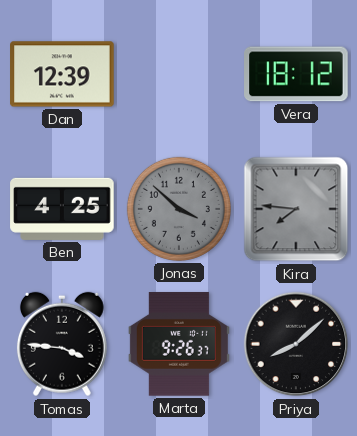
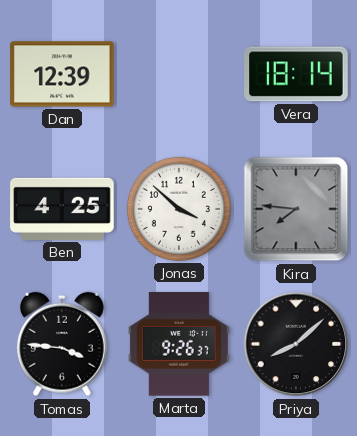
Vera: 18:12 -> 18:14
Jonas dial: grey -> white
